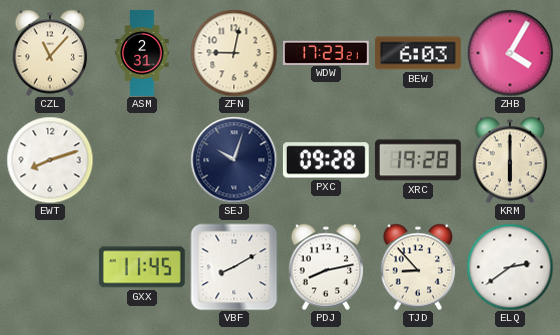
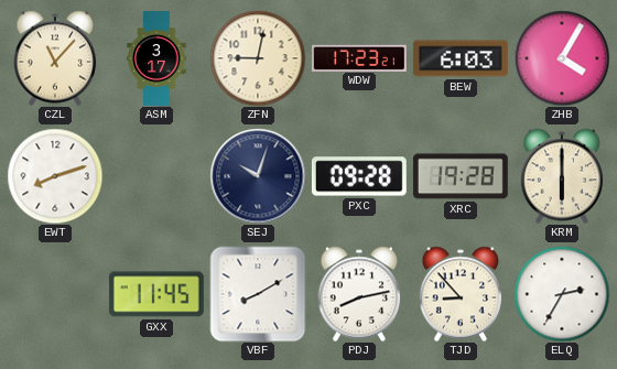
ASM: 2:31 -> 3:17
ELQ: 2:39 -> 2:35
